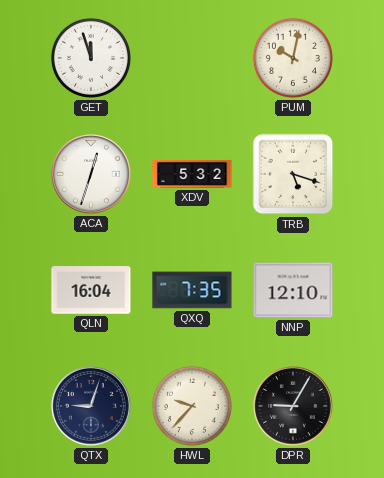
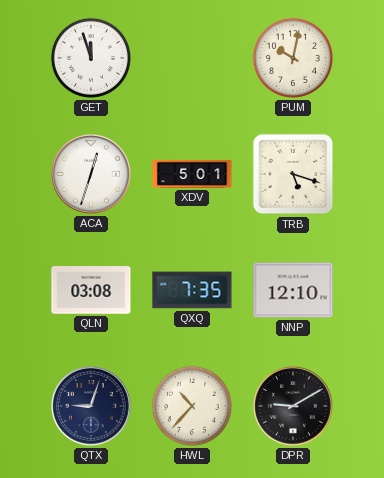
XDV: 5:32 -> 5:01
QLN: 16:04 -> 03:08
HWL: 9:37 -> 10:37
DPR: 9:05 -> 9:10
